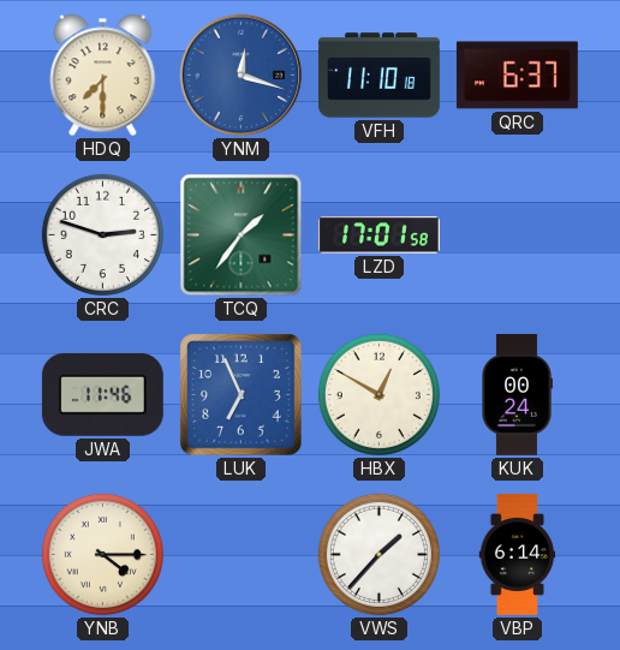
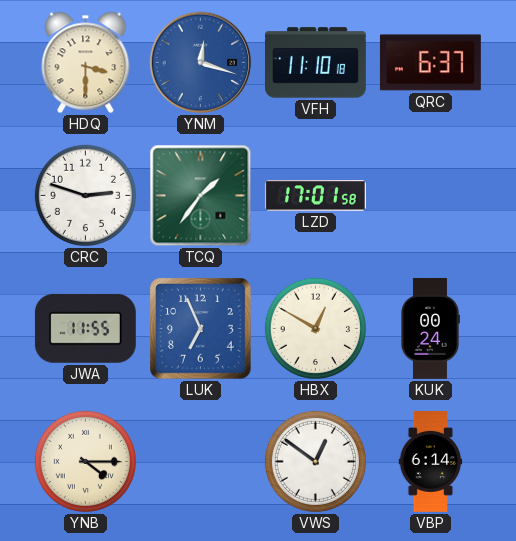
HDQ: 7:30 -> 3:30
JWA: 11:46 -> 11:55
VWS: 1:37 -> 12:51
